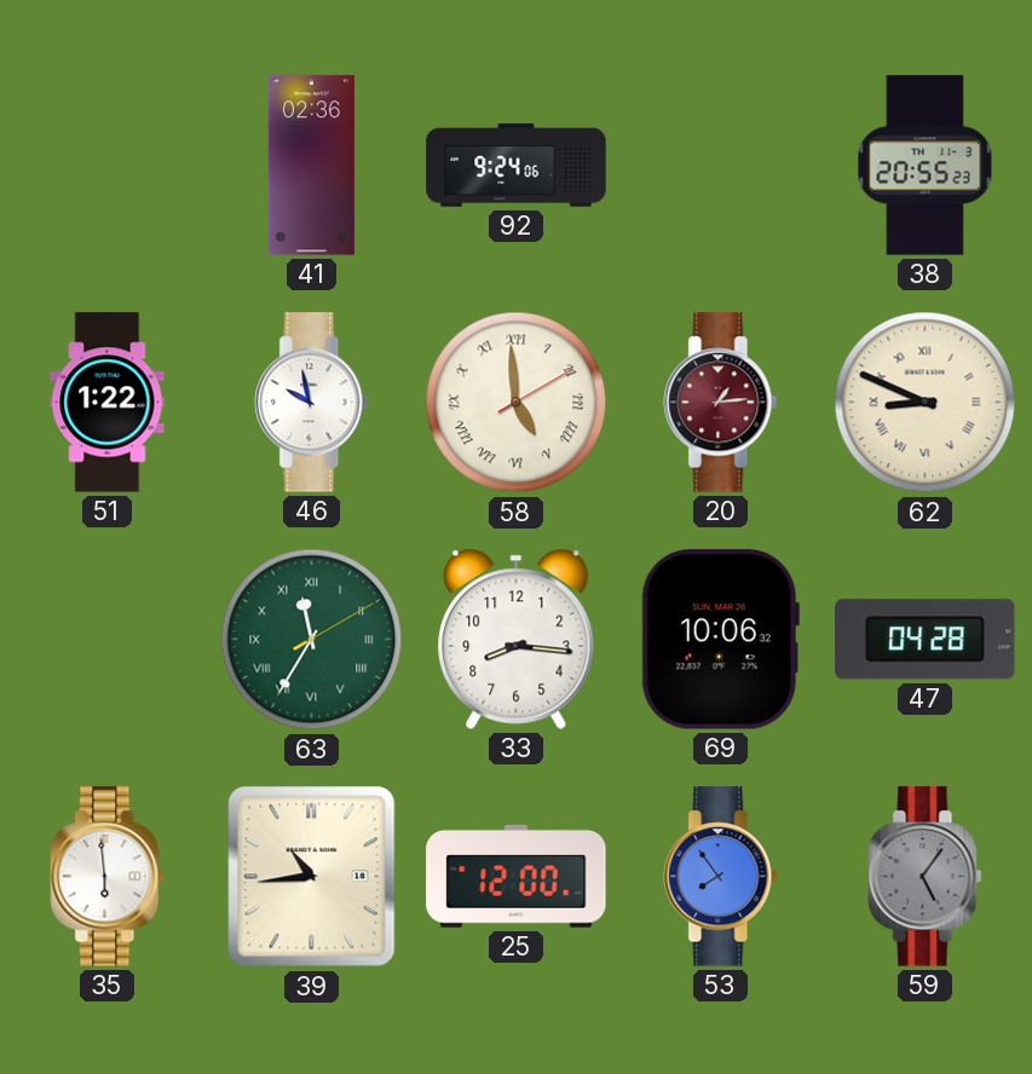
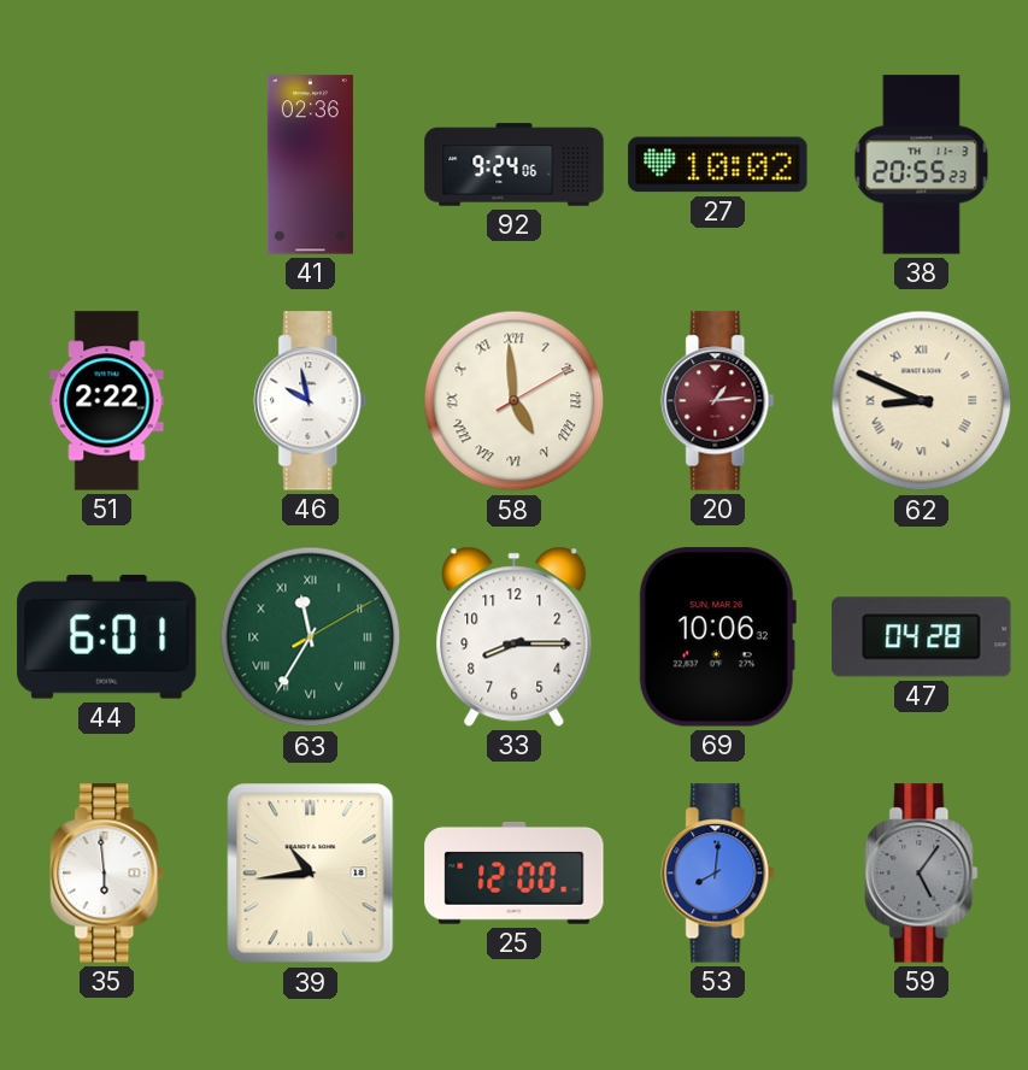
27: none -> 10:02
51: 1:22 -> 2:22
44: none -> 6:01
33: 8:16 -> 8:15
53: 7:54 -> 8:01
